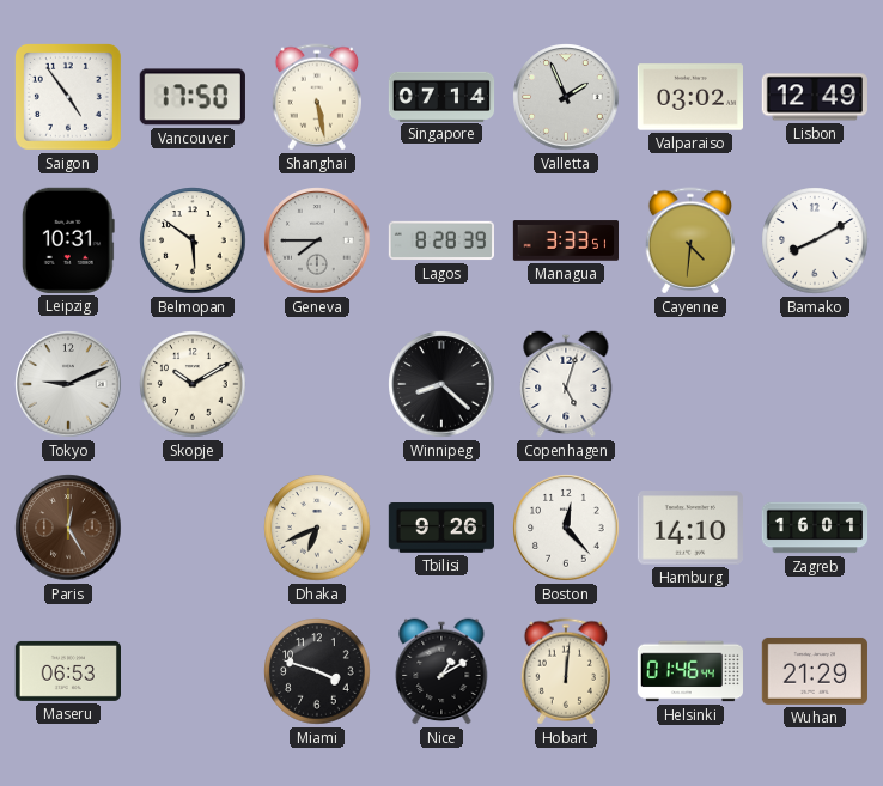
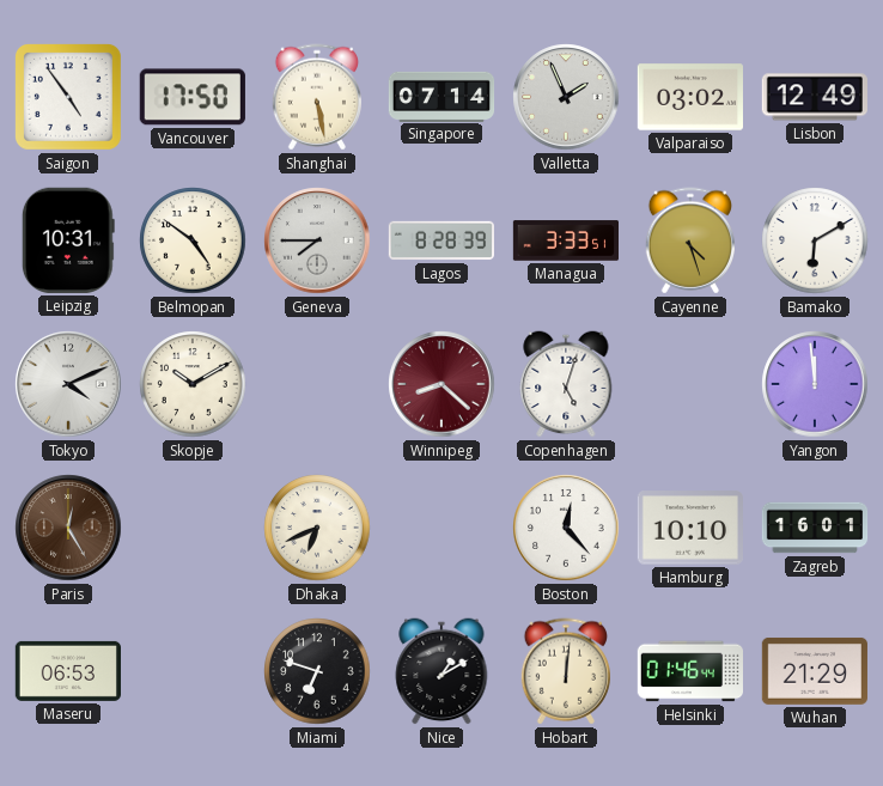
Belmopan: 5:51 -> 4:51
Cayenne: 4:31 -> 4:27
Bamako: 8:10 -> 6:10
Tokyo: 9:11 -> 4:11
Winnipeg dial: black -> burgundy
Yangon: none -> 11:59
Tbilisi: 9:26 -> none
Hamburg: 14:10 -> 10:10
Miami: 3:48 -> 6:48
